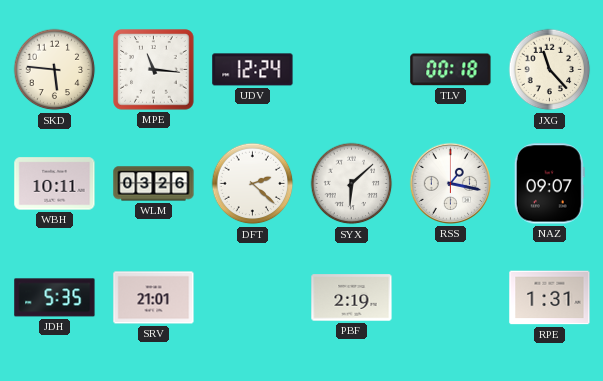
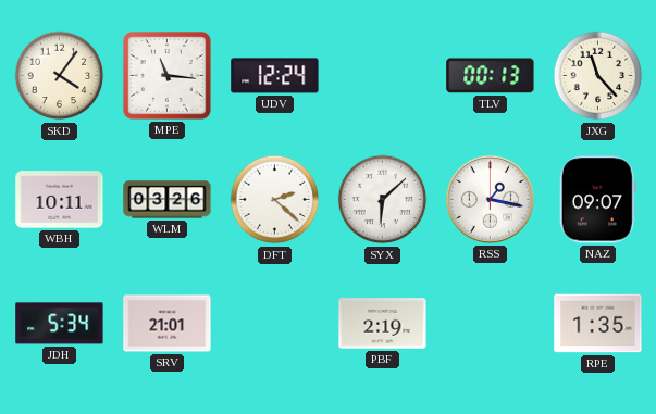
SKD: 5:46 -> 4:06
TLV: 00:18 -> 00:13
JDH: 5:35 -> 5:34
RPE: 1:31 -> 1:35
